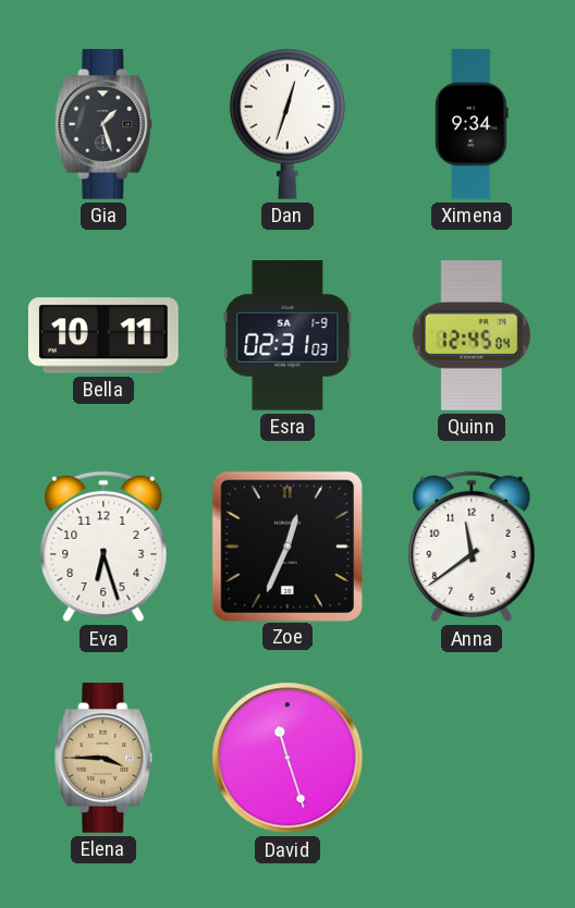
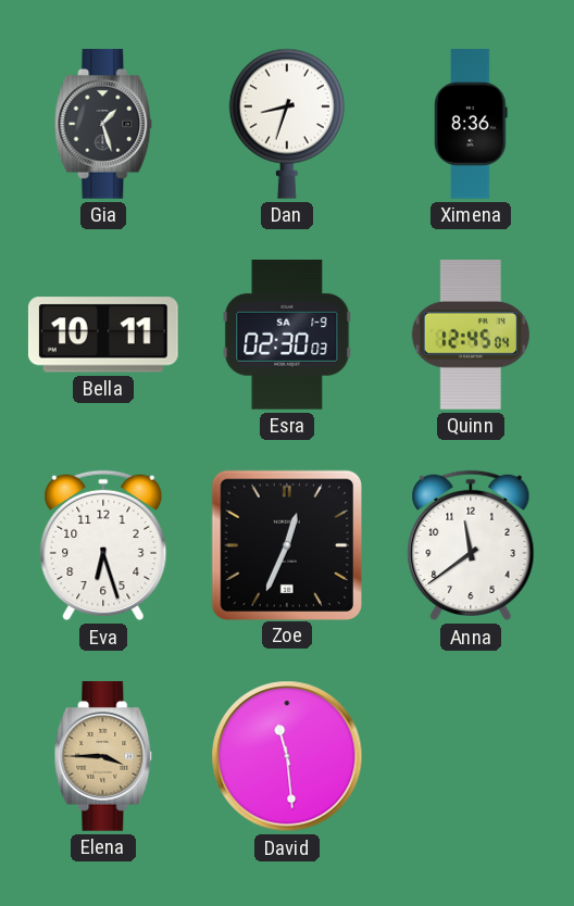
Dan: 12:33 -> 8:33
Ximena: 9:34 -> 8:36
Esra: 02:31 -> 02:30
David: 11:27 -> 11:29
